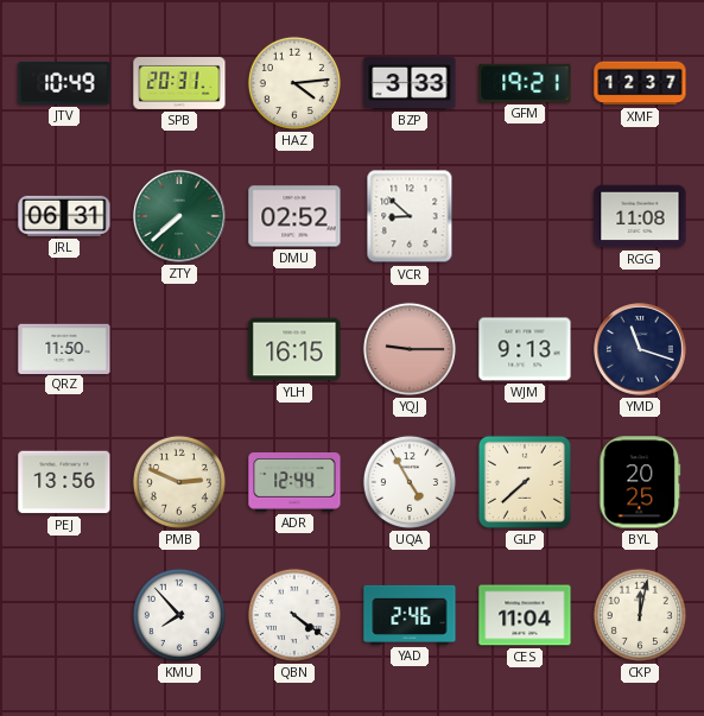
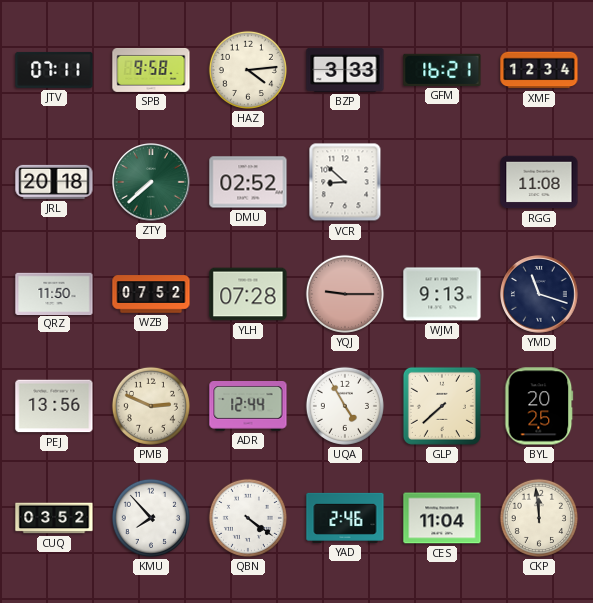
JTV: 10:49 -> 07:11
SPB: 20:31 -> 9:58
GFM: 19:21 -> 16:21
XMF: 12:37 -> 12:34
JRL: 06:31 -> 20:18
WZB: none -> 07:52
YLH: 16:15 -> 07:28
CUQ: none -> 03:52
CKP: 12:02 -> 11:59
